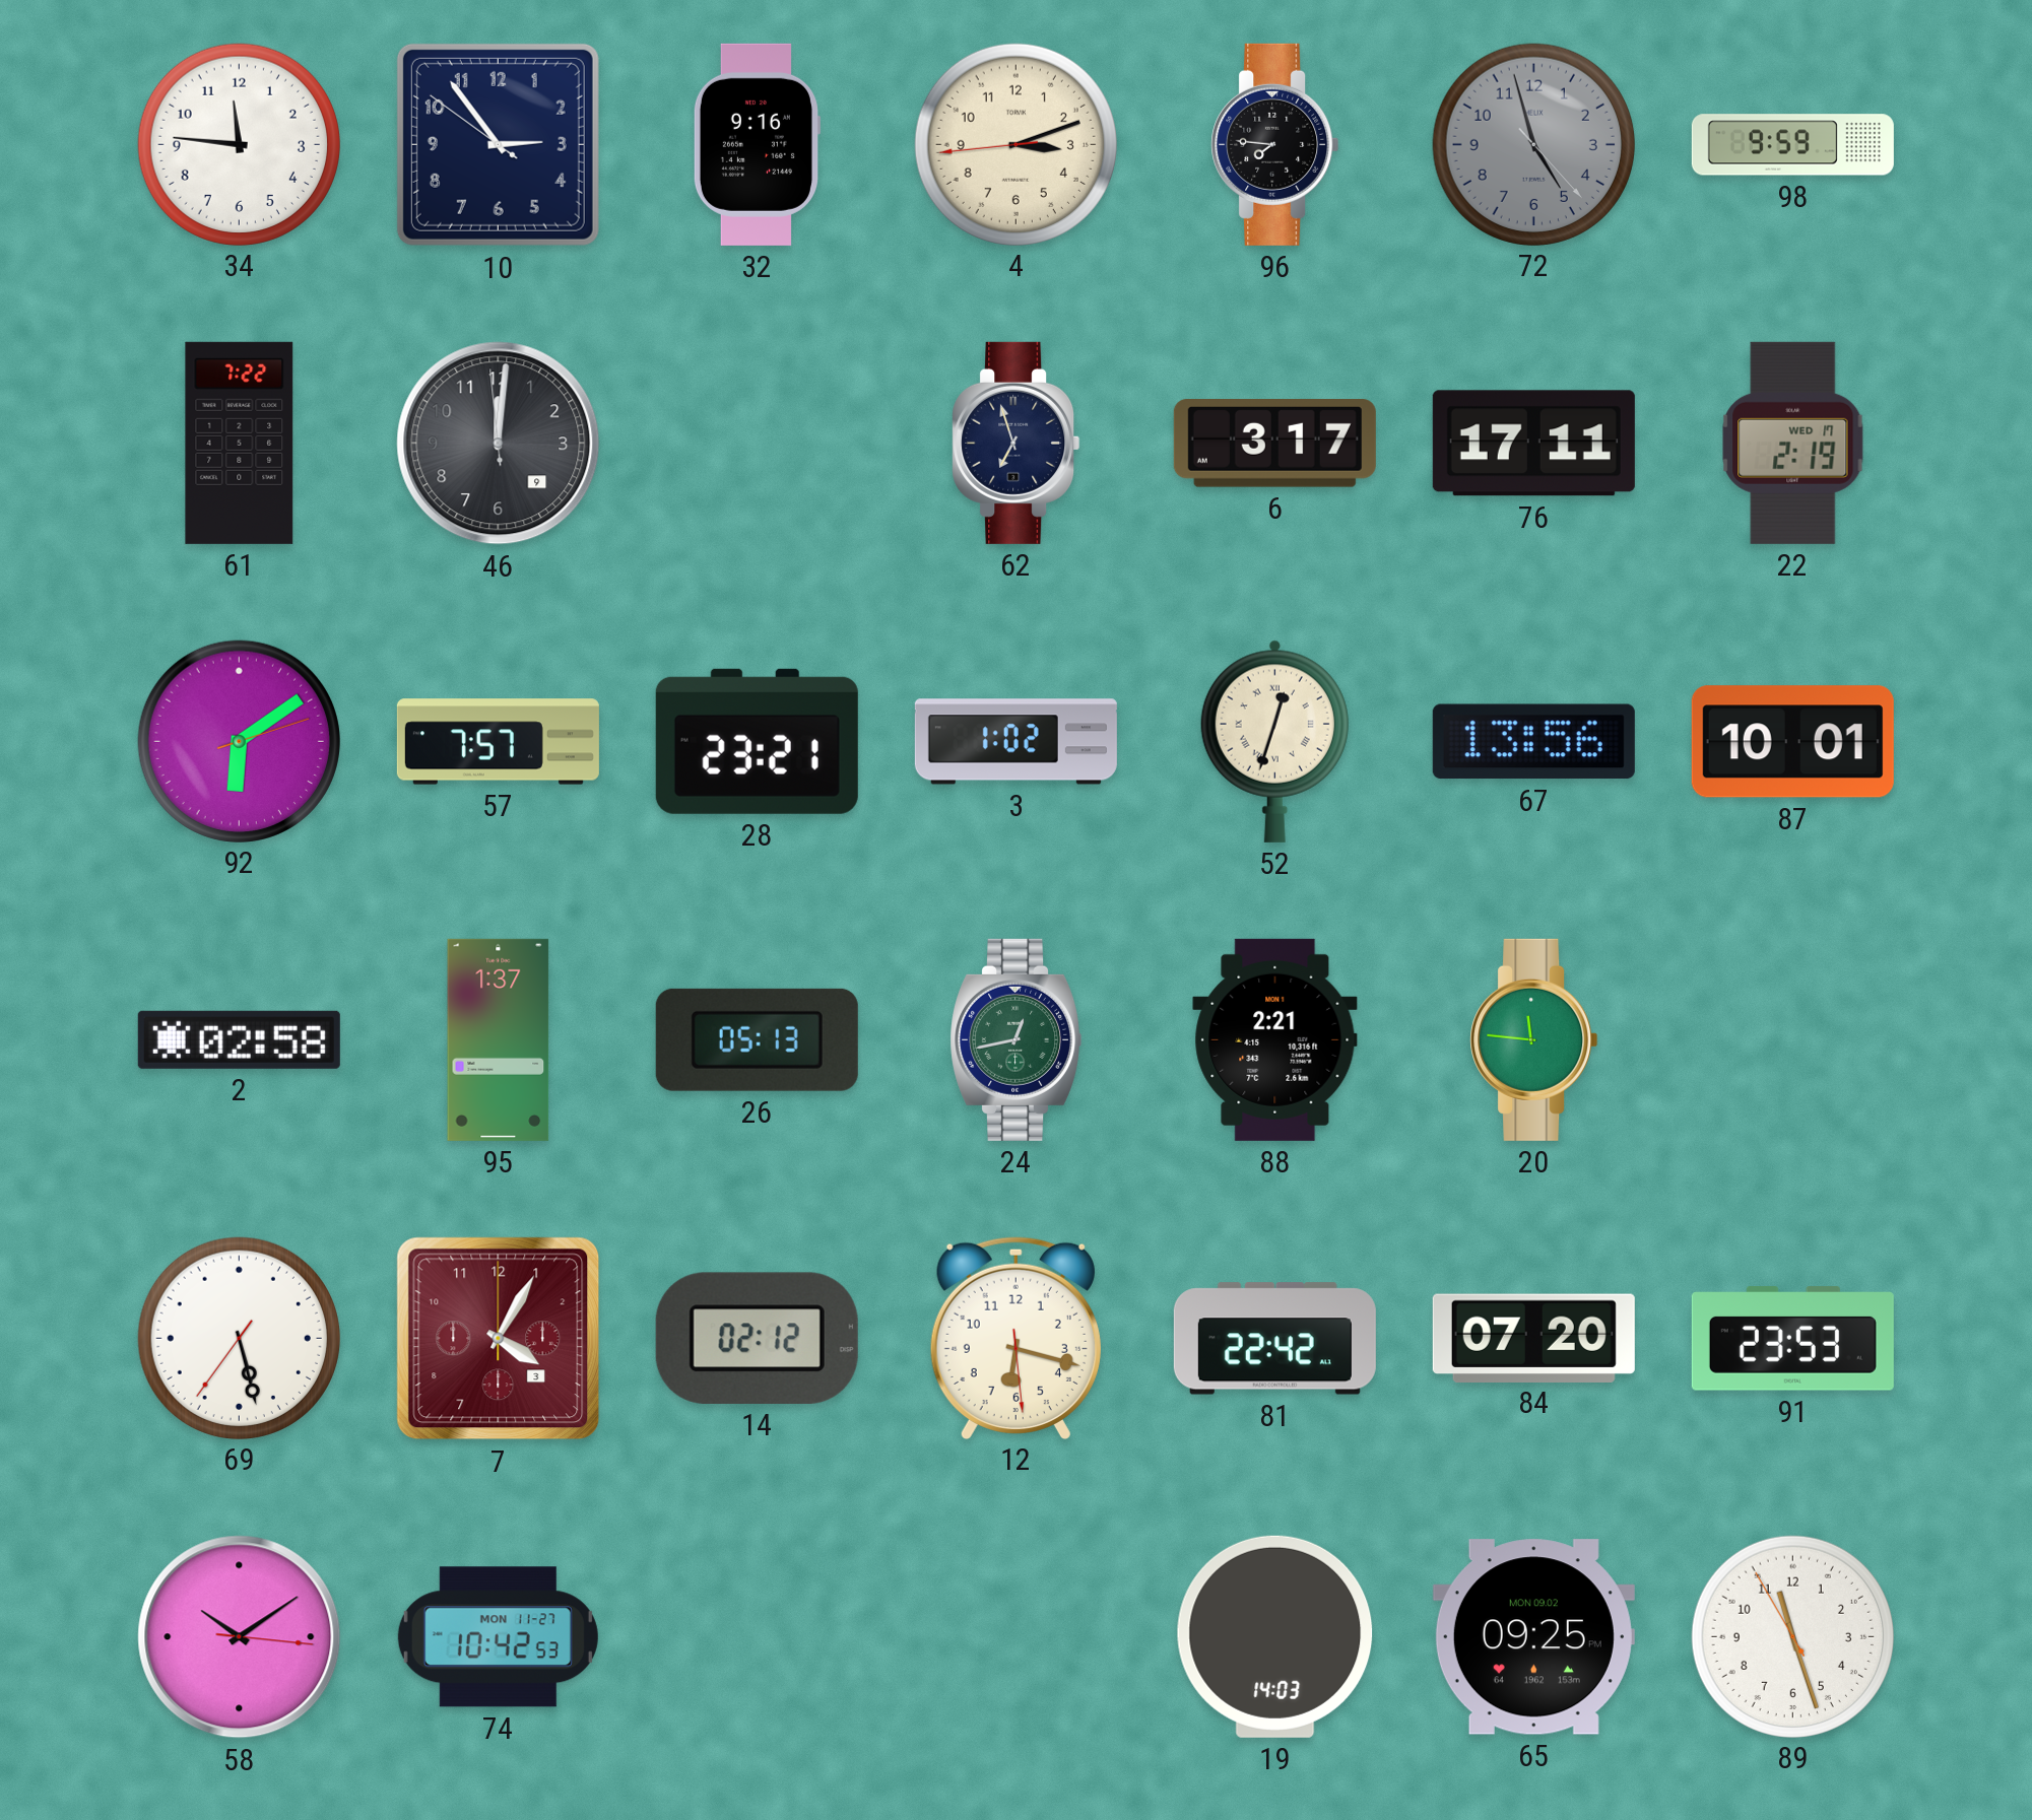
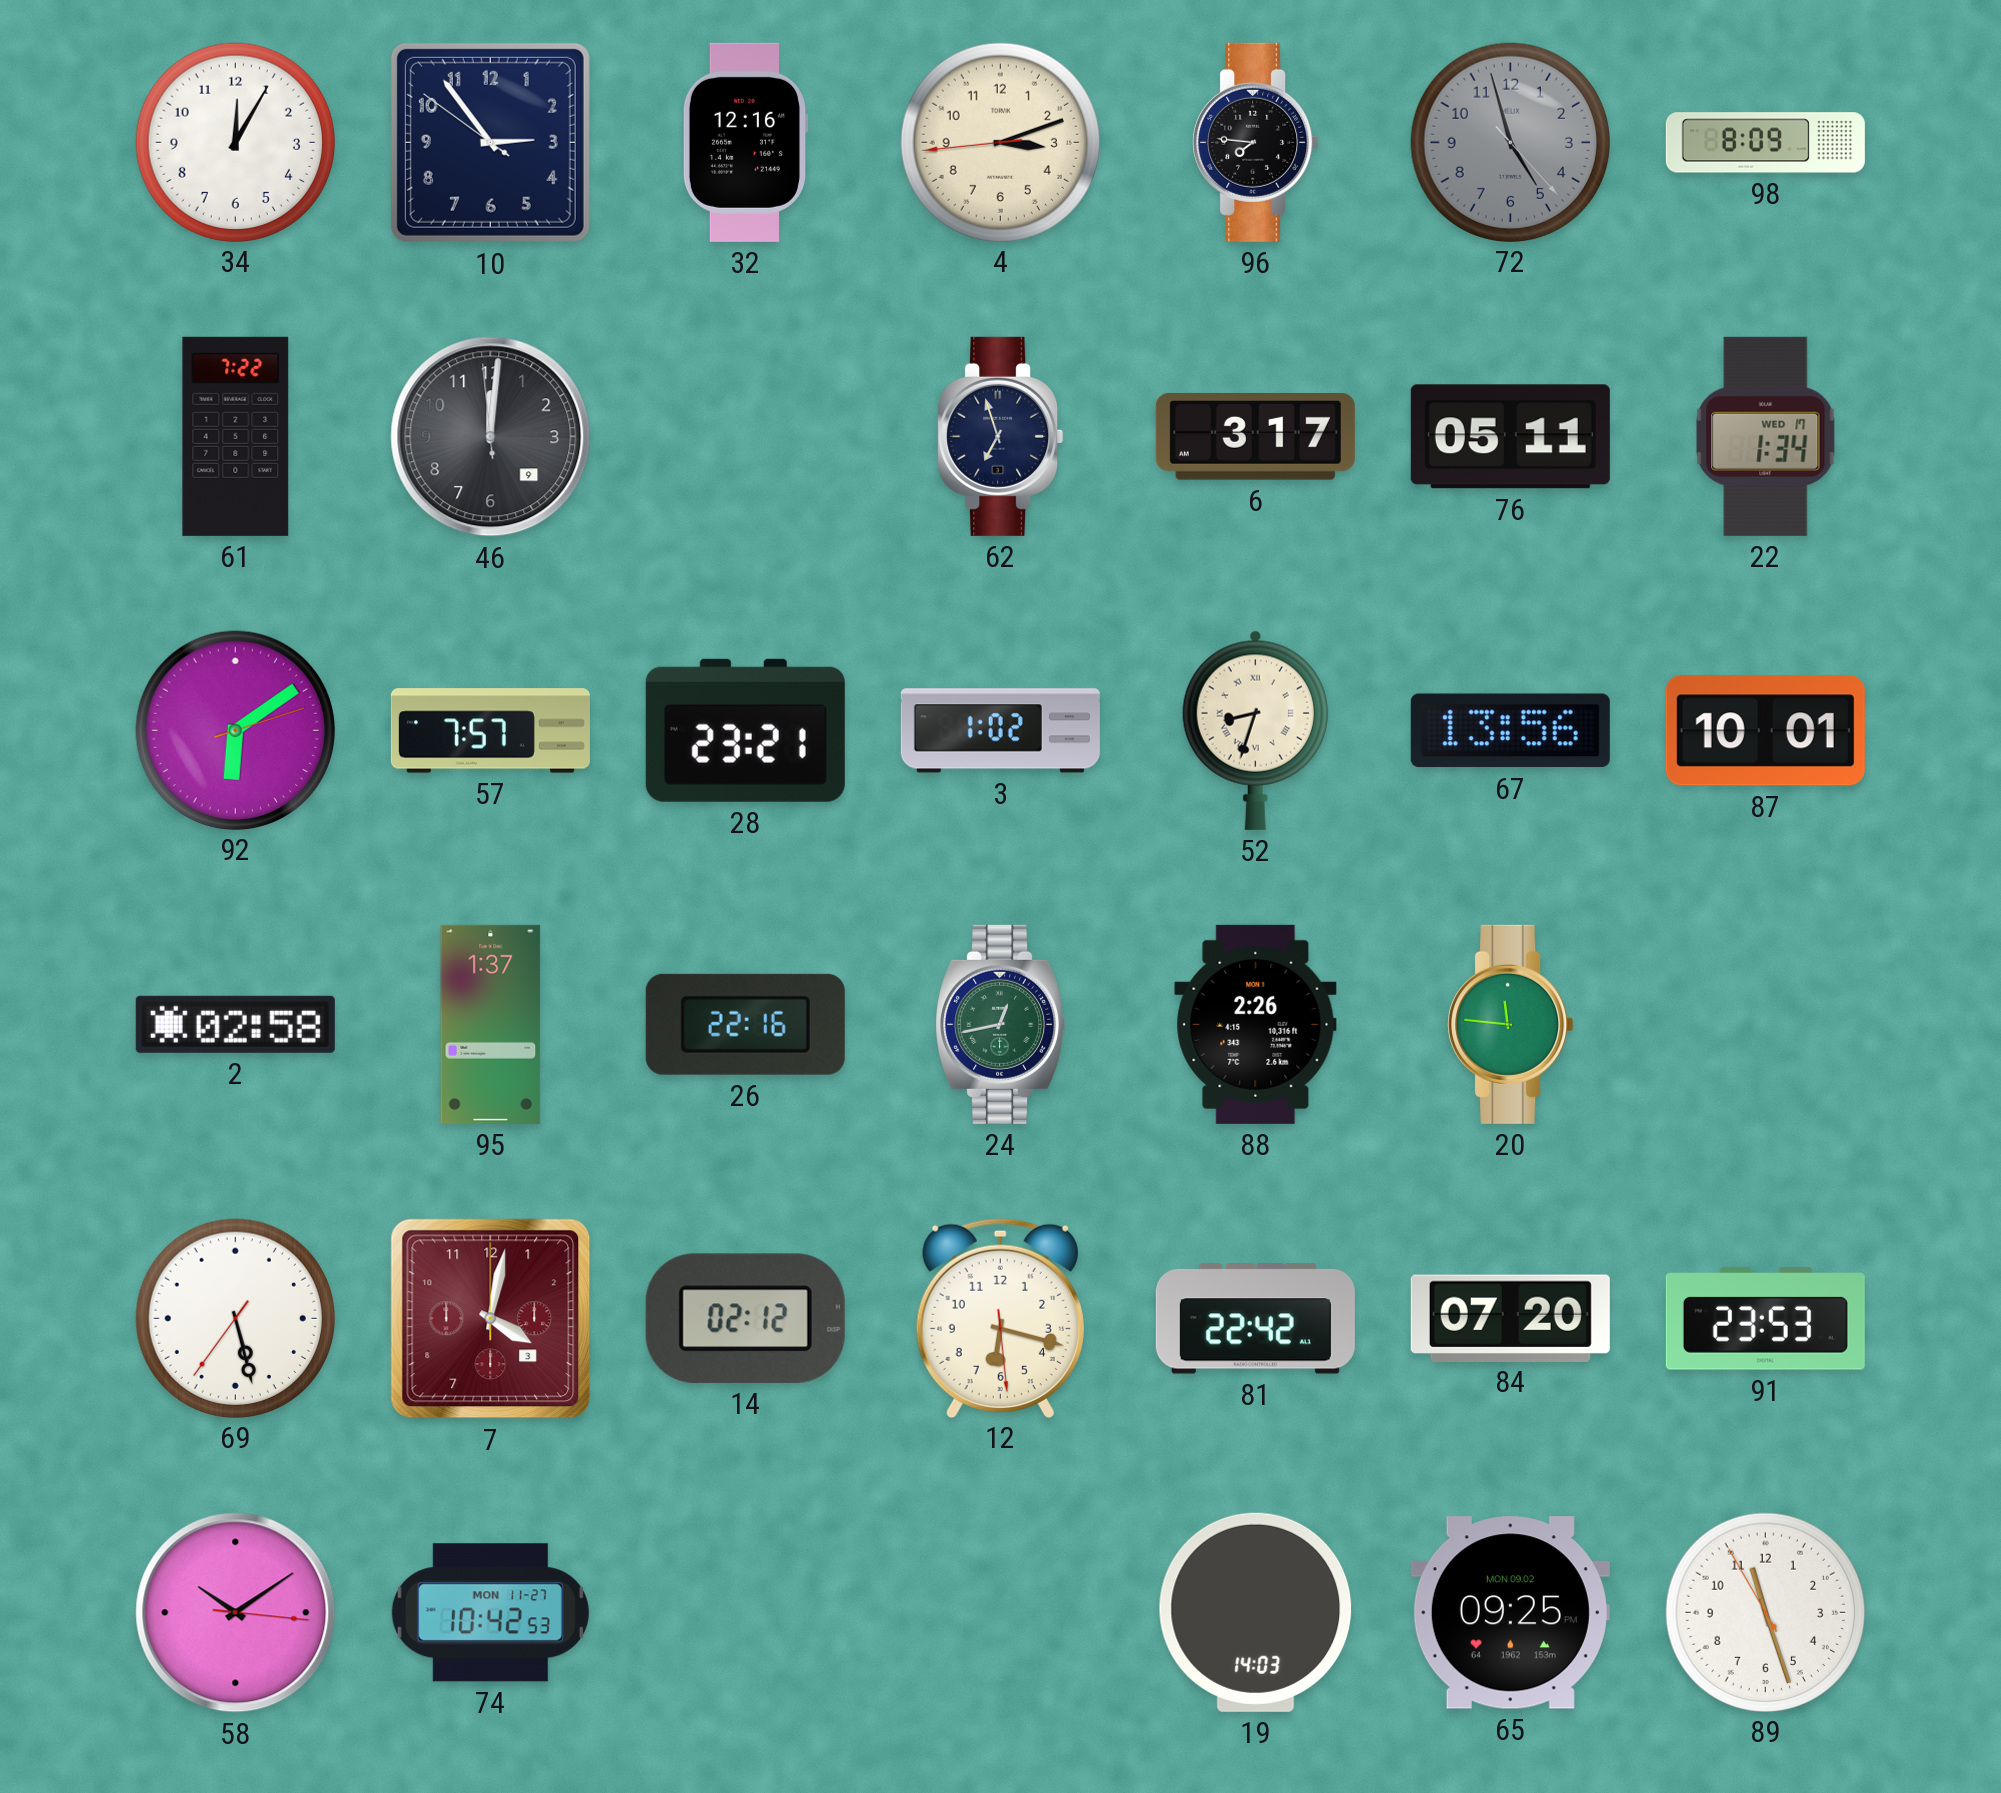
34: 11:46 -> 12:05
32: 9:16 -> 12:16
98: 9:59 -> 8:09
76: 17:11 -> 05:11
22: 2:19 -> 1:34
52: 12:33 -> 8:33
26: 05:13 -> 22:16
88: 2:21 -> 2:26
7: 4:05 -> 4:02
